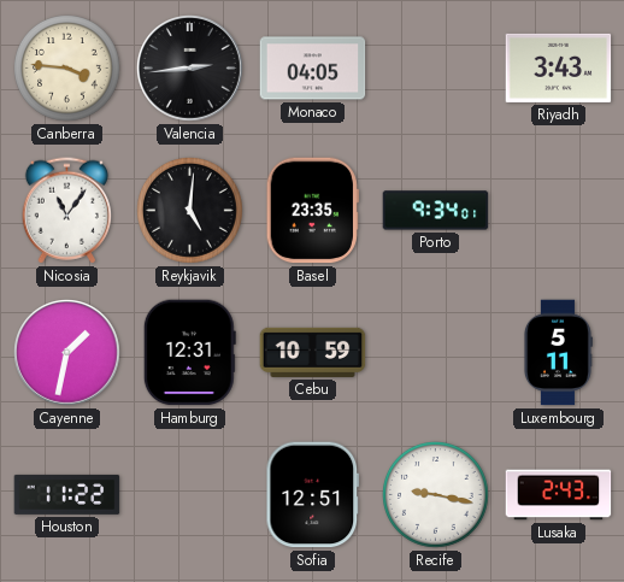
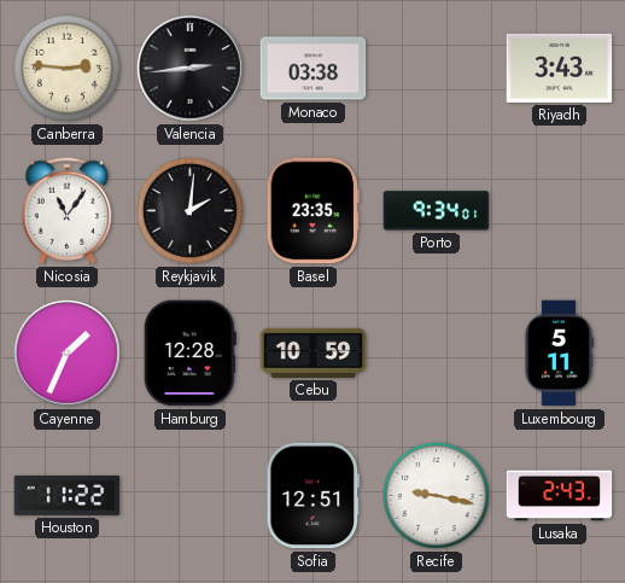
Canberra: 3:46 -> 2:46
Monaco: 04:05 -> 03:38
Reykjavik: 5:01 -> 2:01
Cayenne: 1:32 -> 1:34
Hamburg: 12:31 -> 12:28
